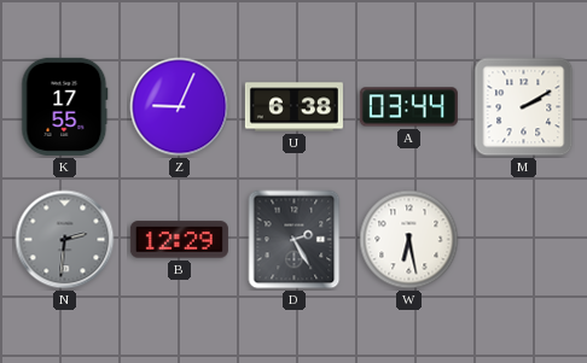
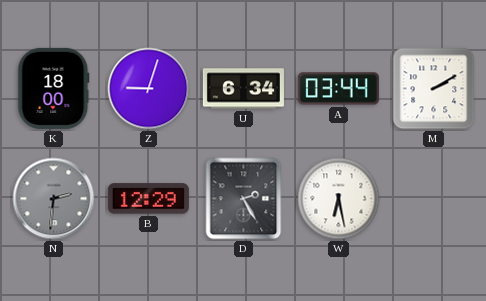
K: 17:55 -> 18:00
Z: 9:04 -> 9:03
U: 6:38 -> 6:34
